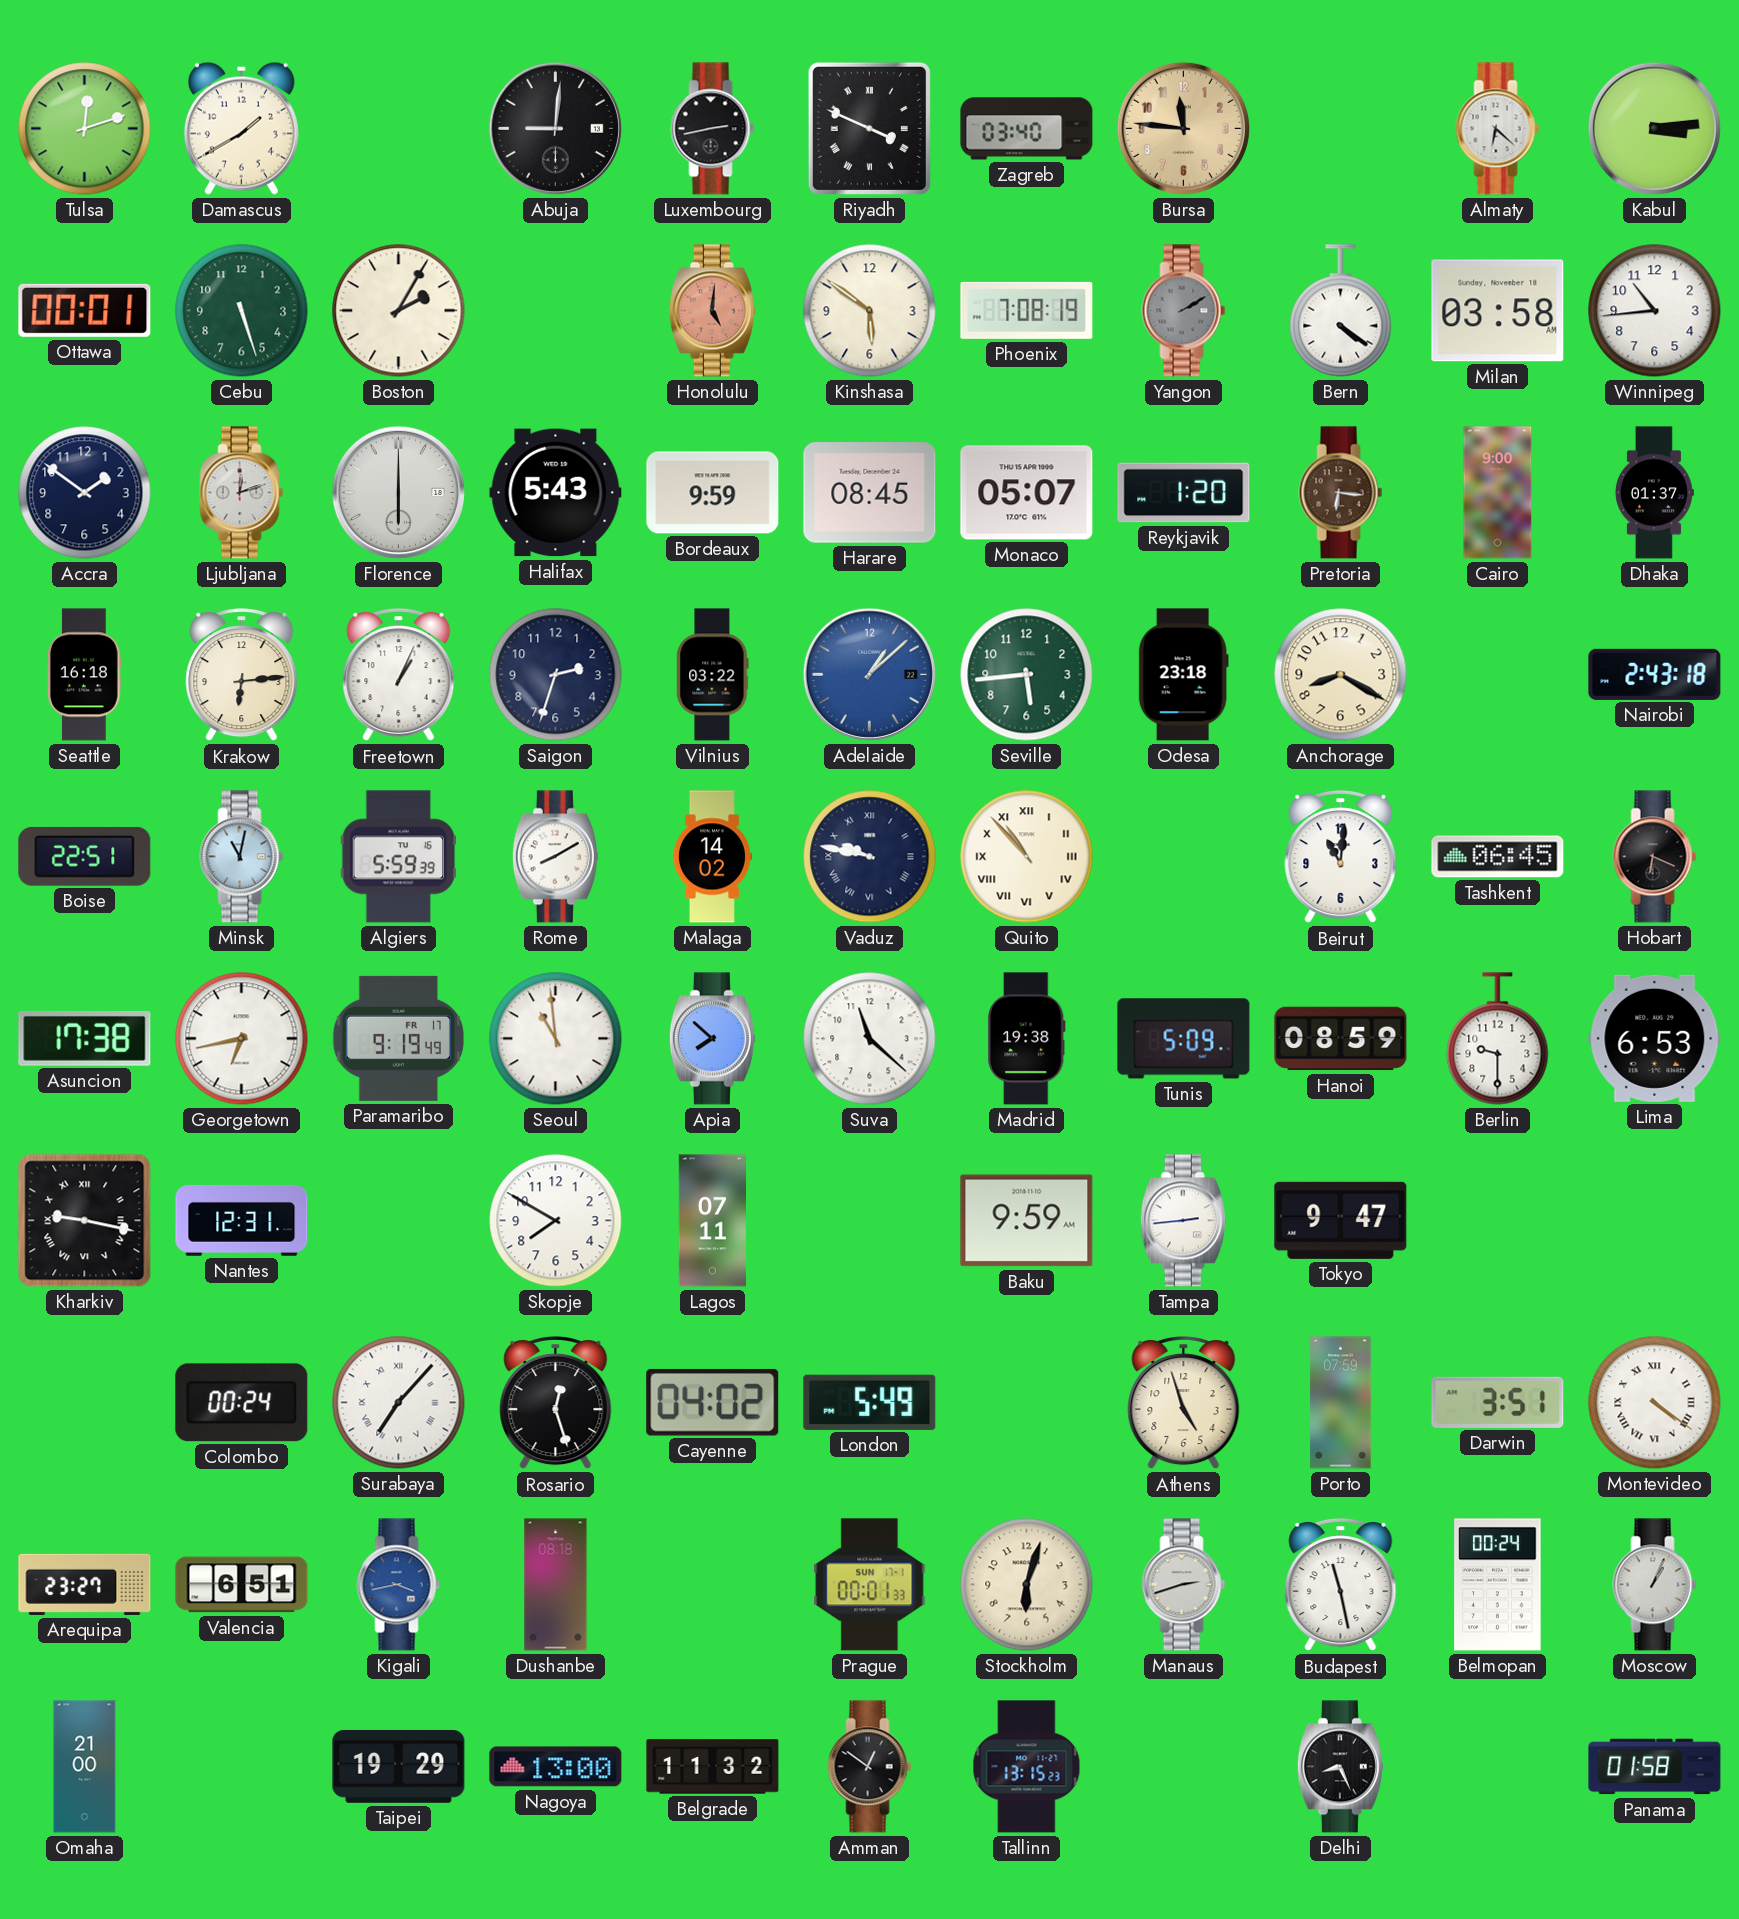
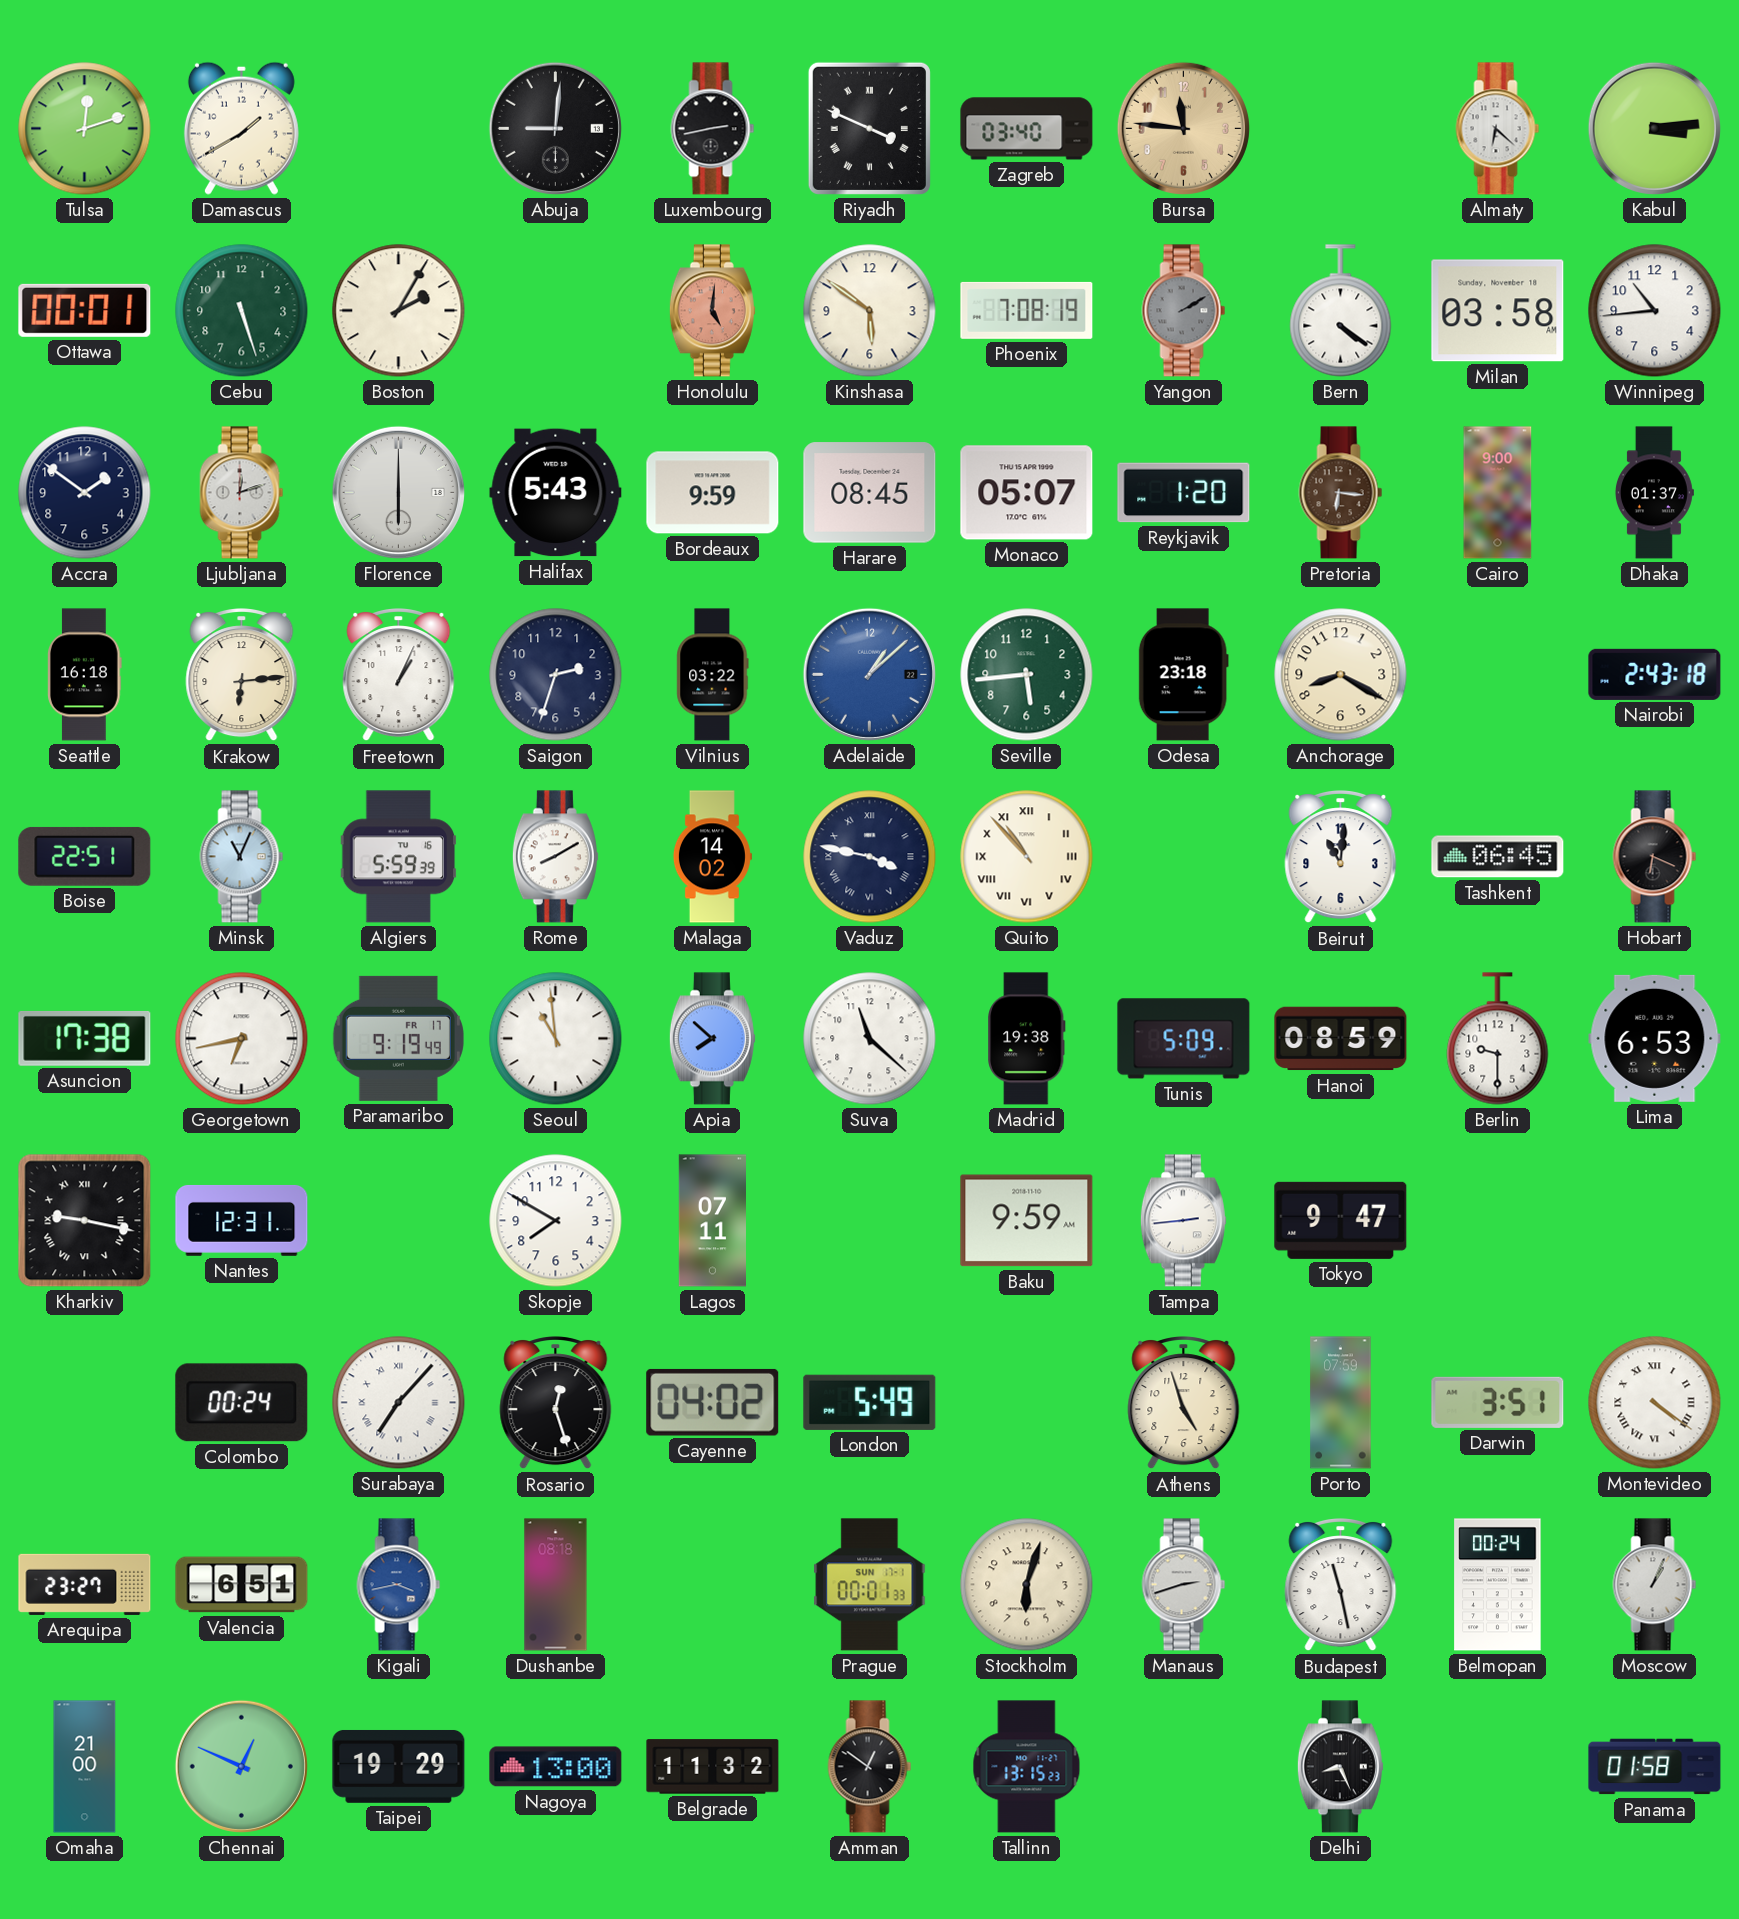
Minsk: 11:02 -> 11:04
Vaduz: 9:47 -> 3:47
Chennai: none -> 12:49
